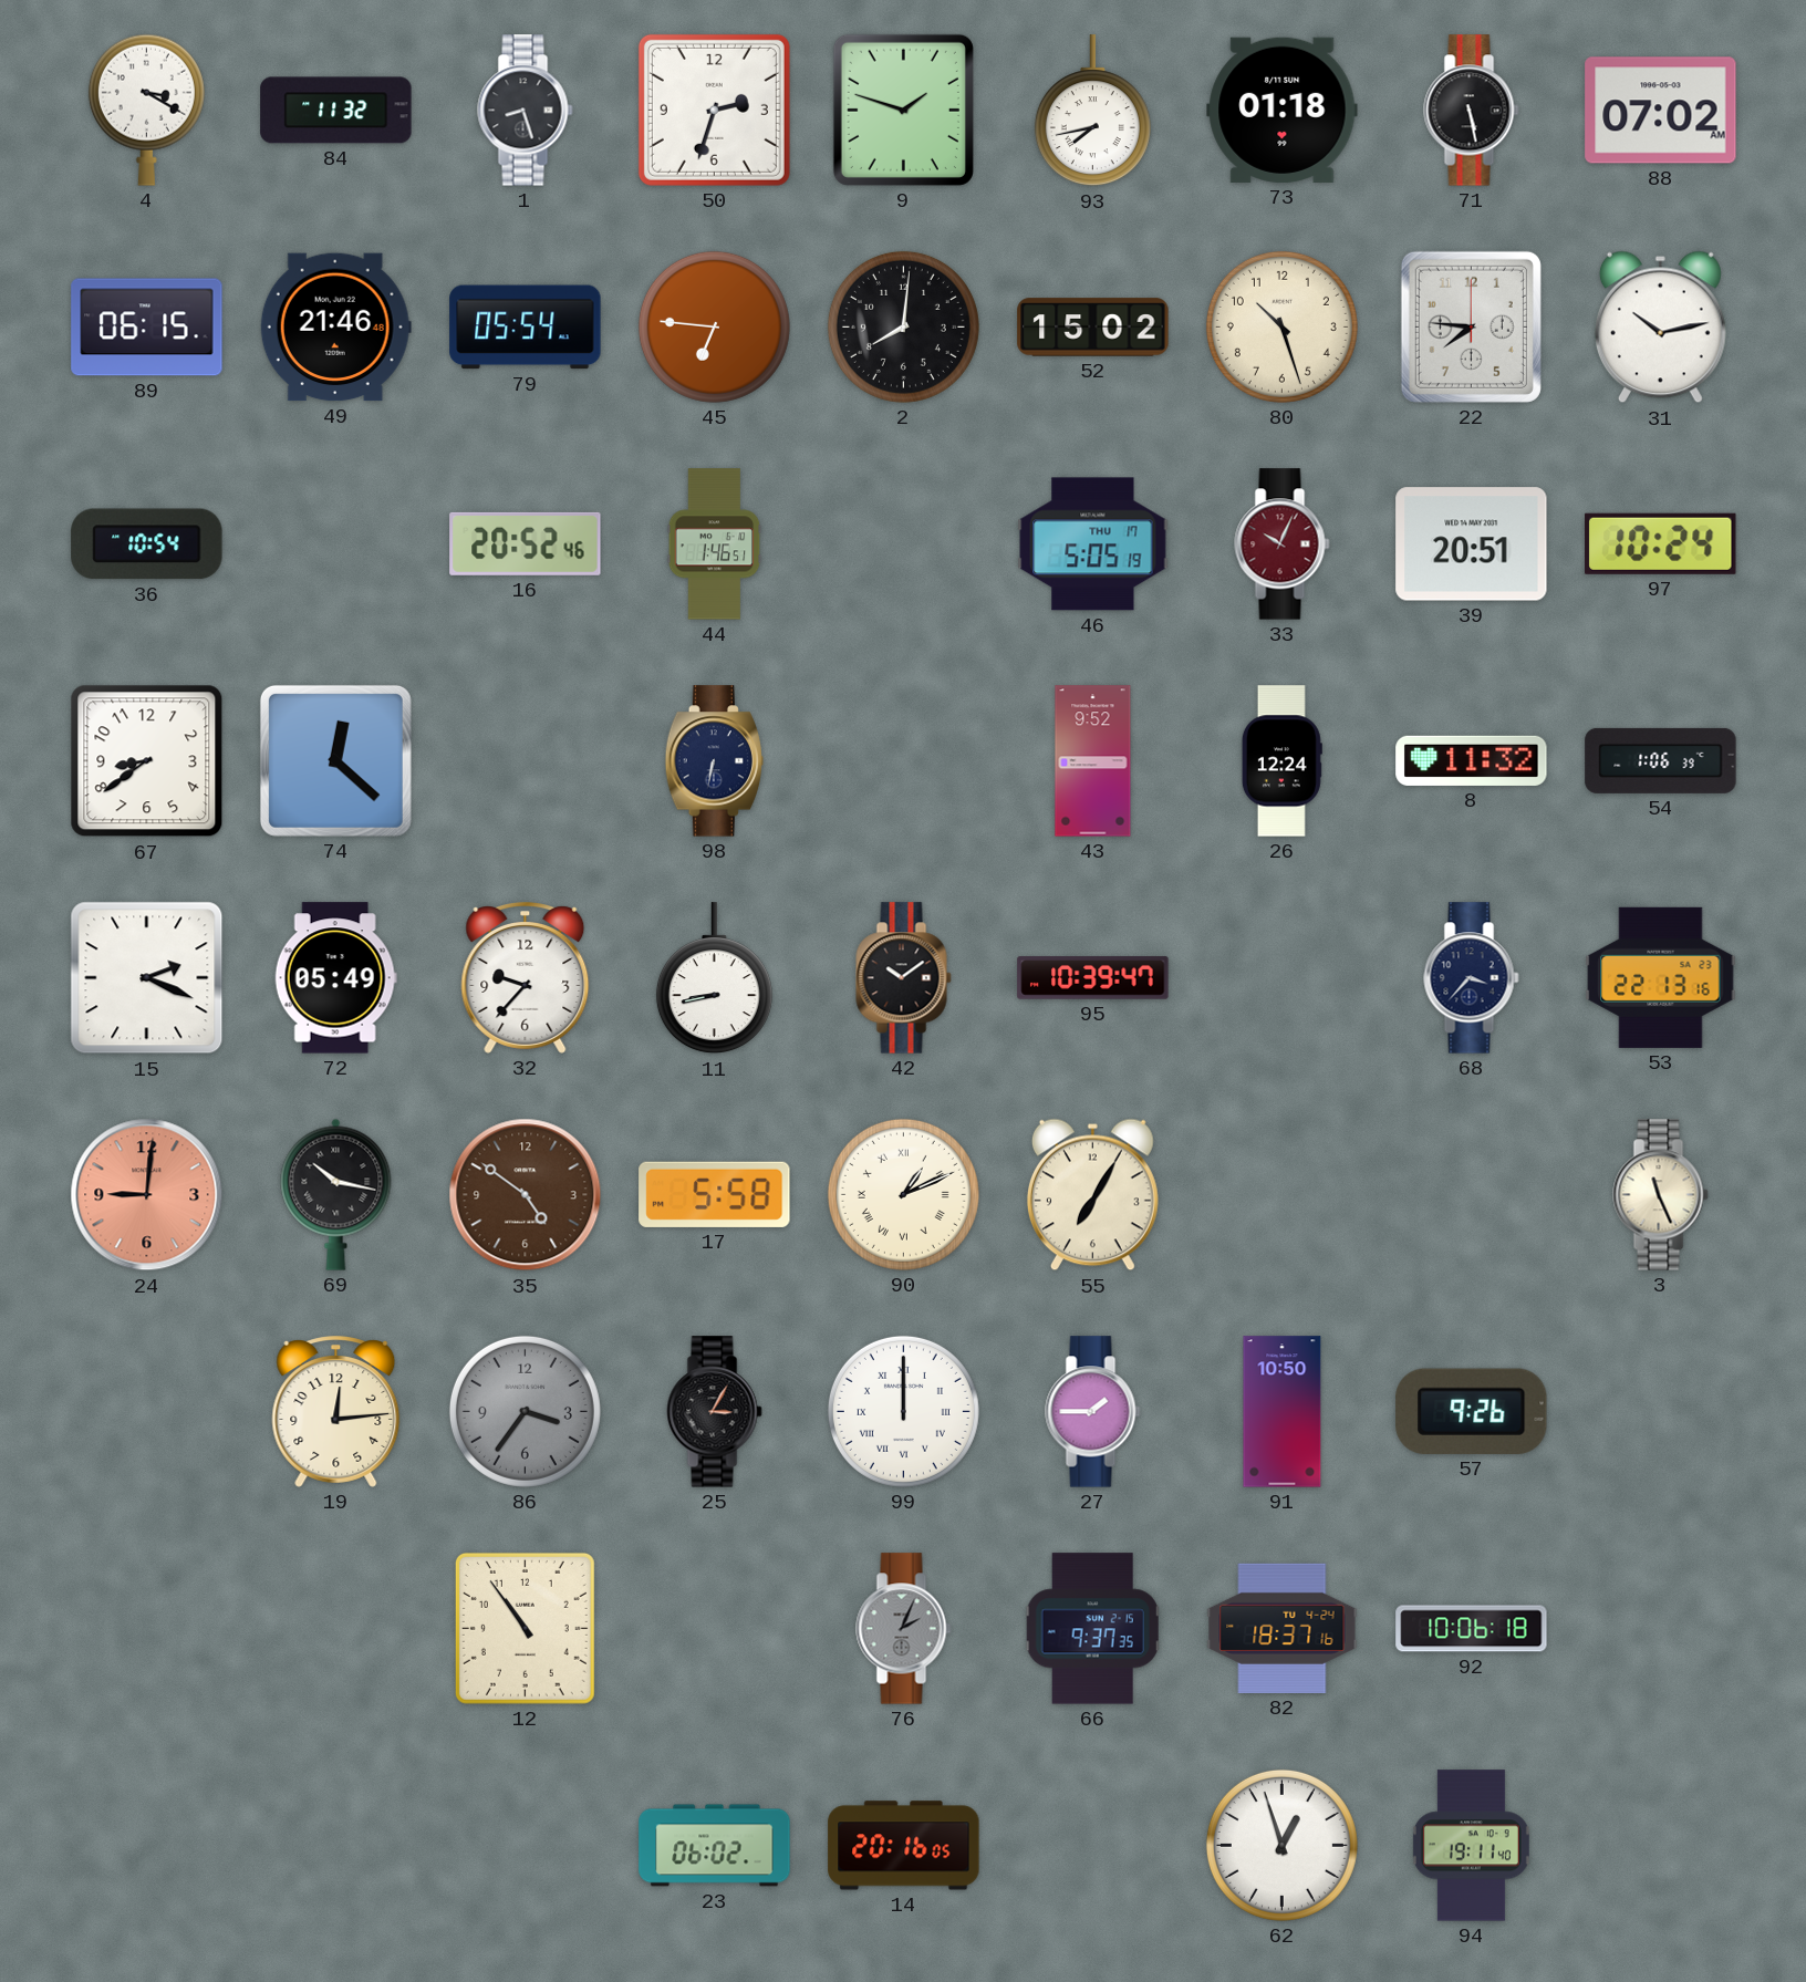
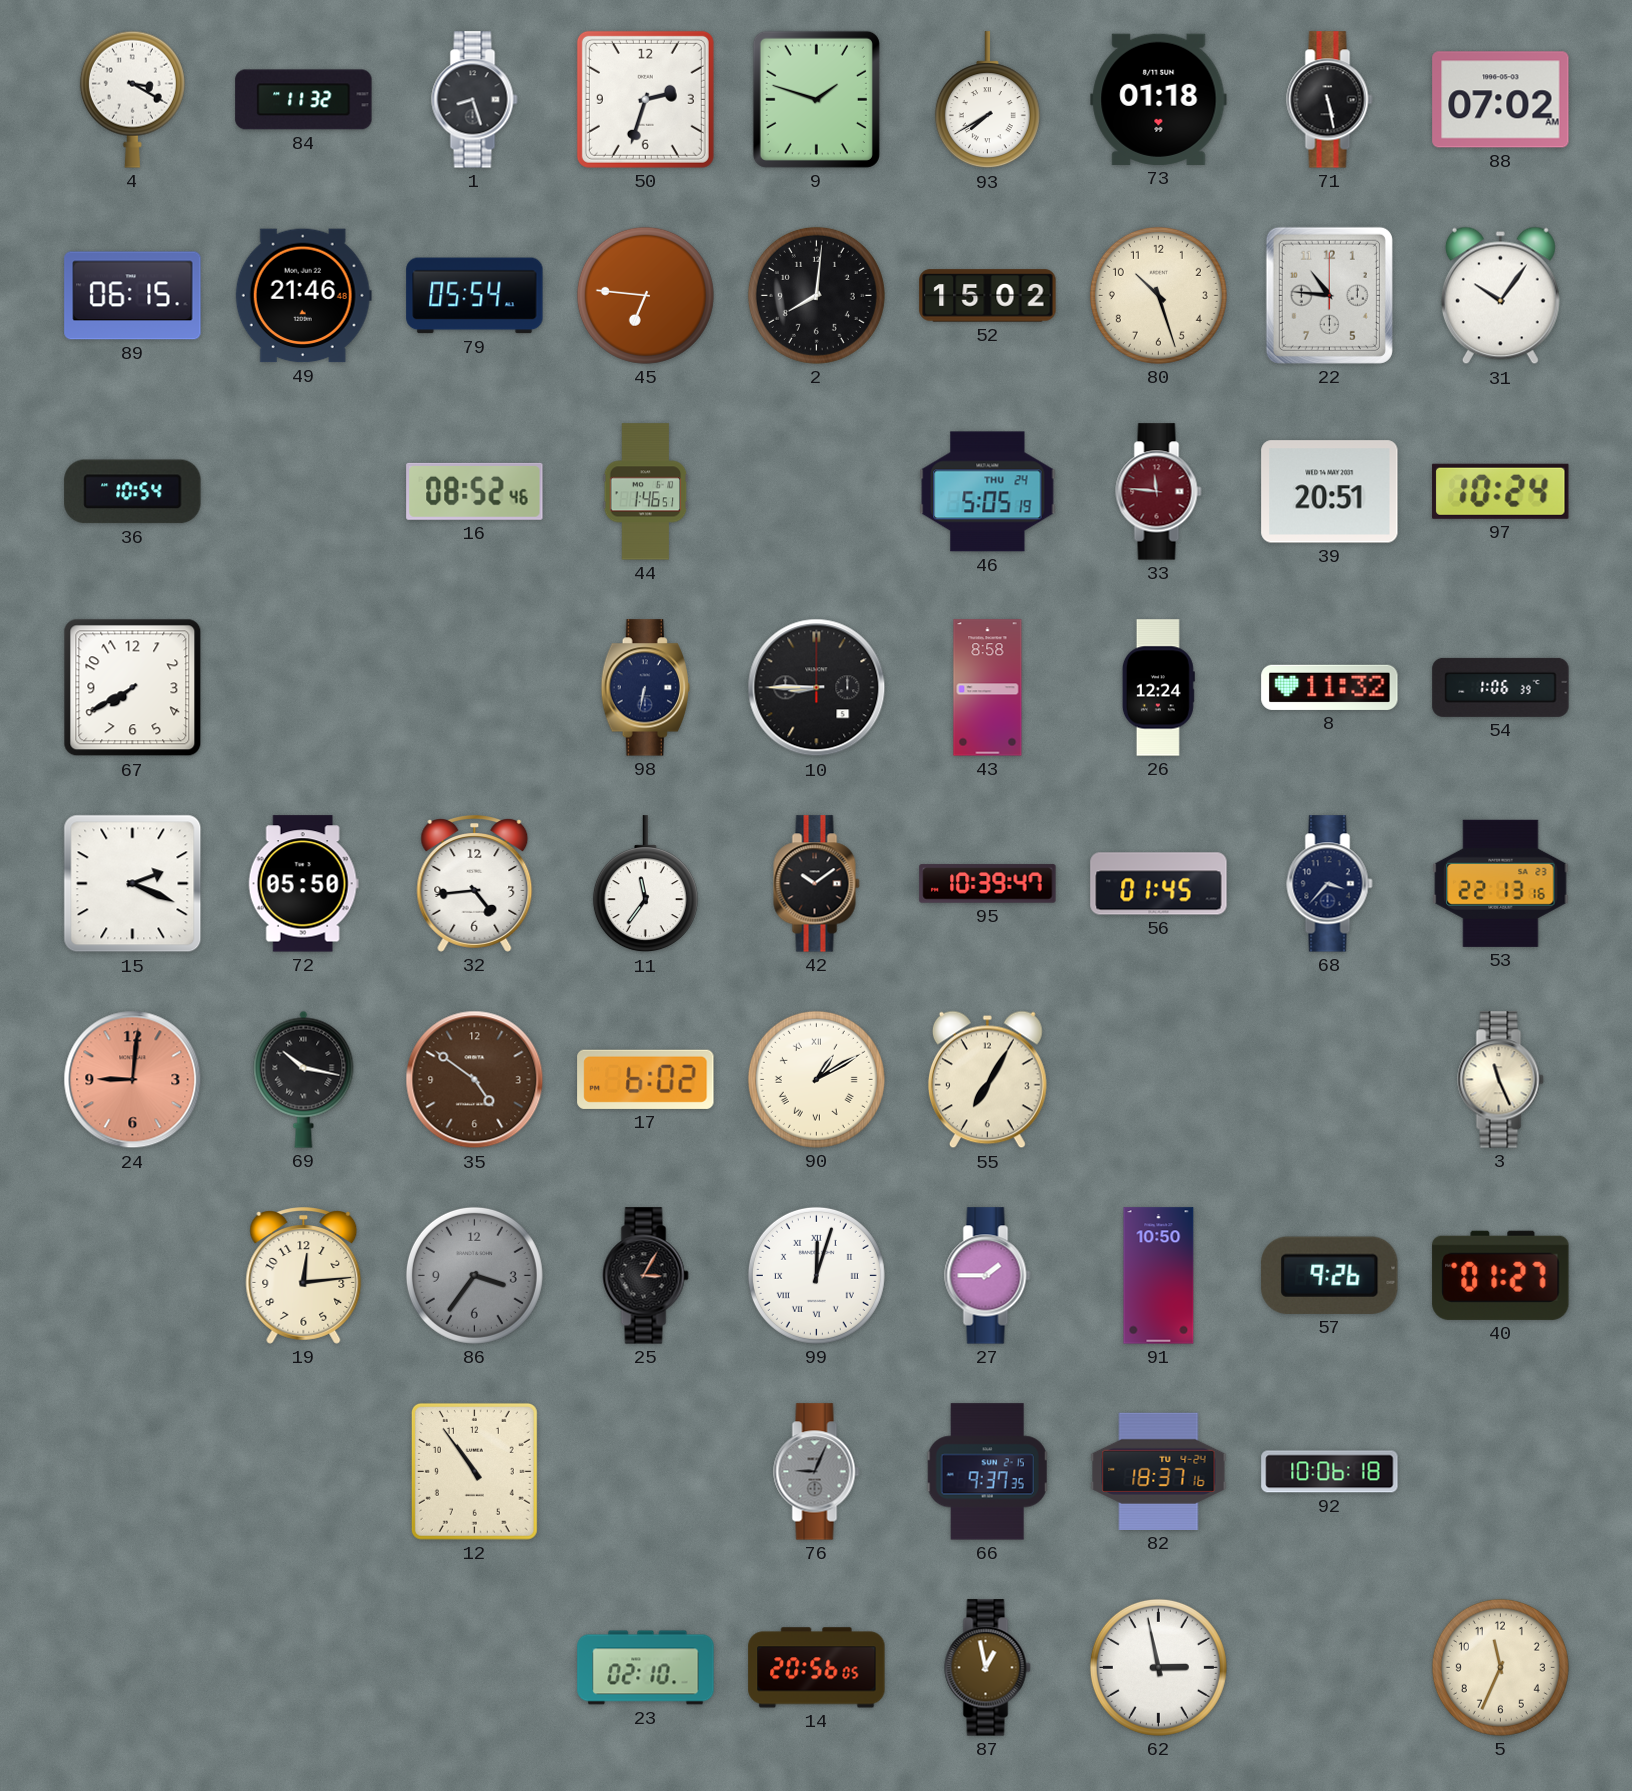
93: 7:43 -> 7:40
22: 7:46 -> 10:46
31: 10:13 -> 10:06
16: 20:52 -> 08:52
46 date: THU 17 -> THU 24
33: 10:04 -> 11:46
67: 8:39 -> 7:40
74: 12:22 -> none
10: none -> 8:45
43: 9:52 -> 8:58
72: 05:49 -> 05:50
32: 9:37 -> 4:44
11: 8:43 -> 11:36
56: none -> 01:45
17: 5:58 -> 6:02
90: 1:11 -> 1:10
99: 12:00 -> 12:03
40: none -> 01:27
76: 2:04 -> 9:04
23: 06:02 -> 02:10
14: 20:16 -> 20:56
87: none -> 12:58
62: 12:57 -> 2:58
94: 19:11 -> none
5: none -> 11:34
